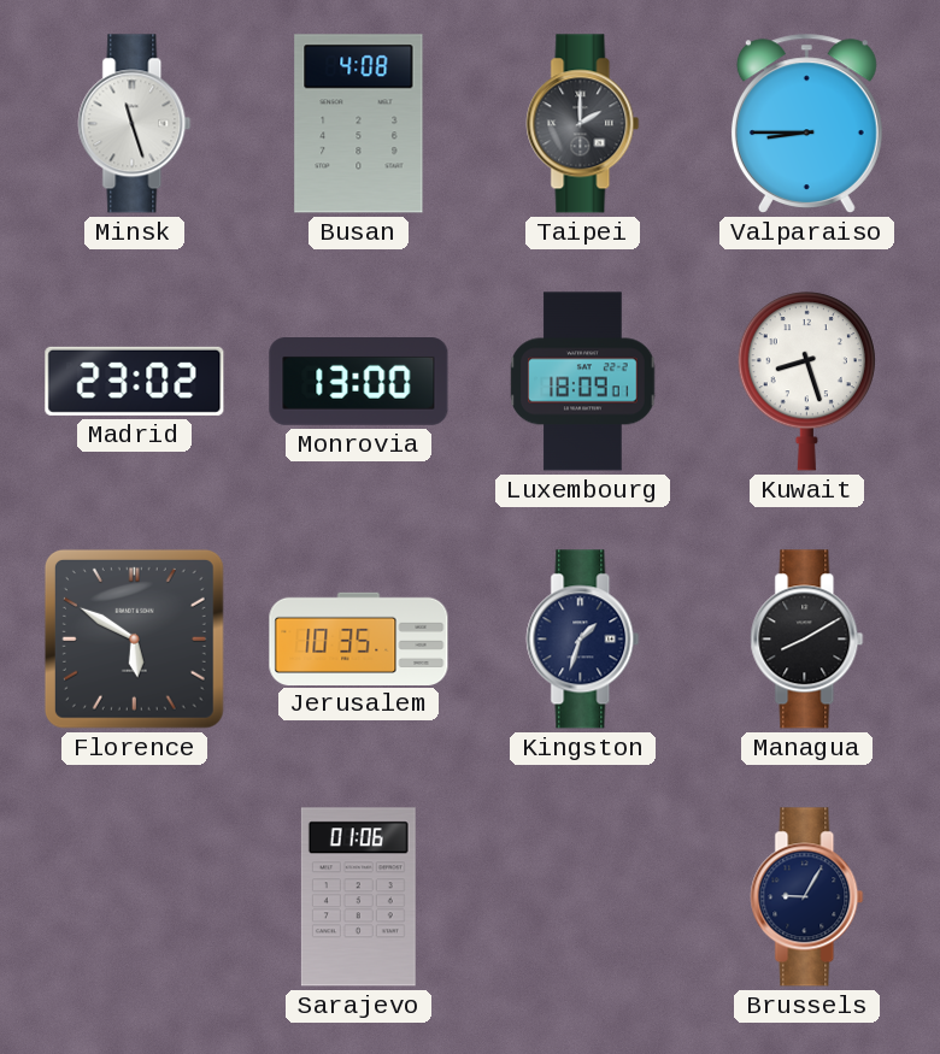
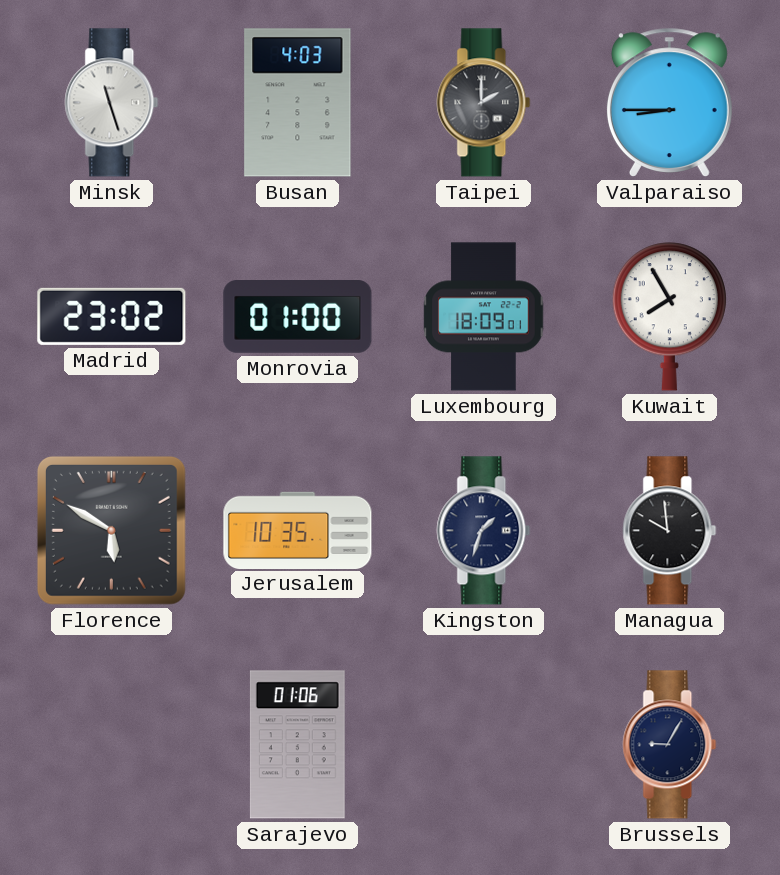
Busan: 4:08 -> 4:03
Monrovia: 13:00 -> 01:00
Kuwait: 8:27 -> 7:55
Managua: 8:10 -> 9:59
